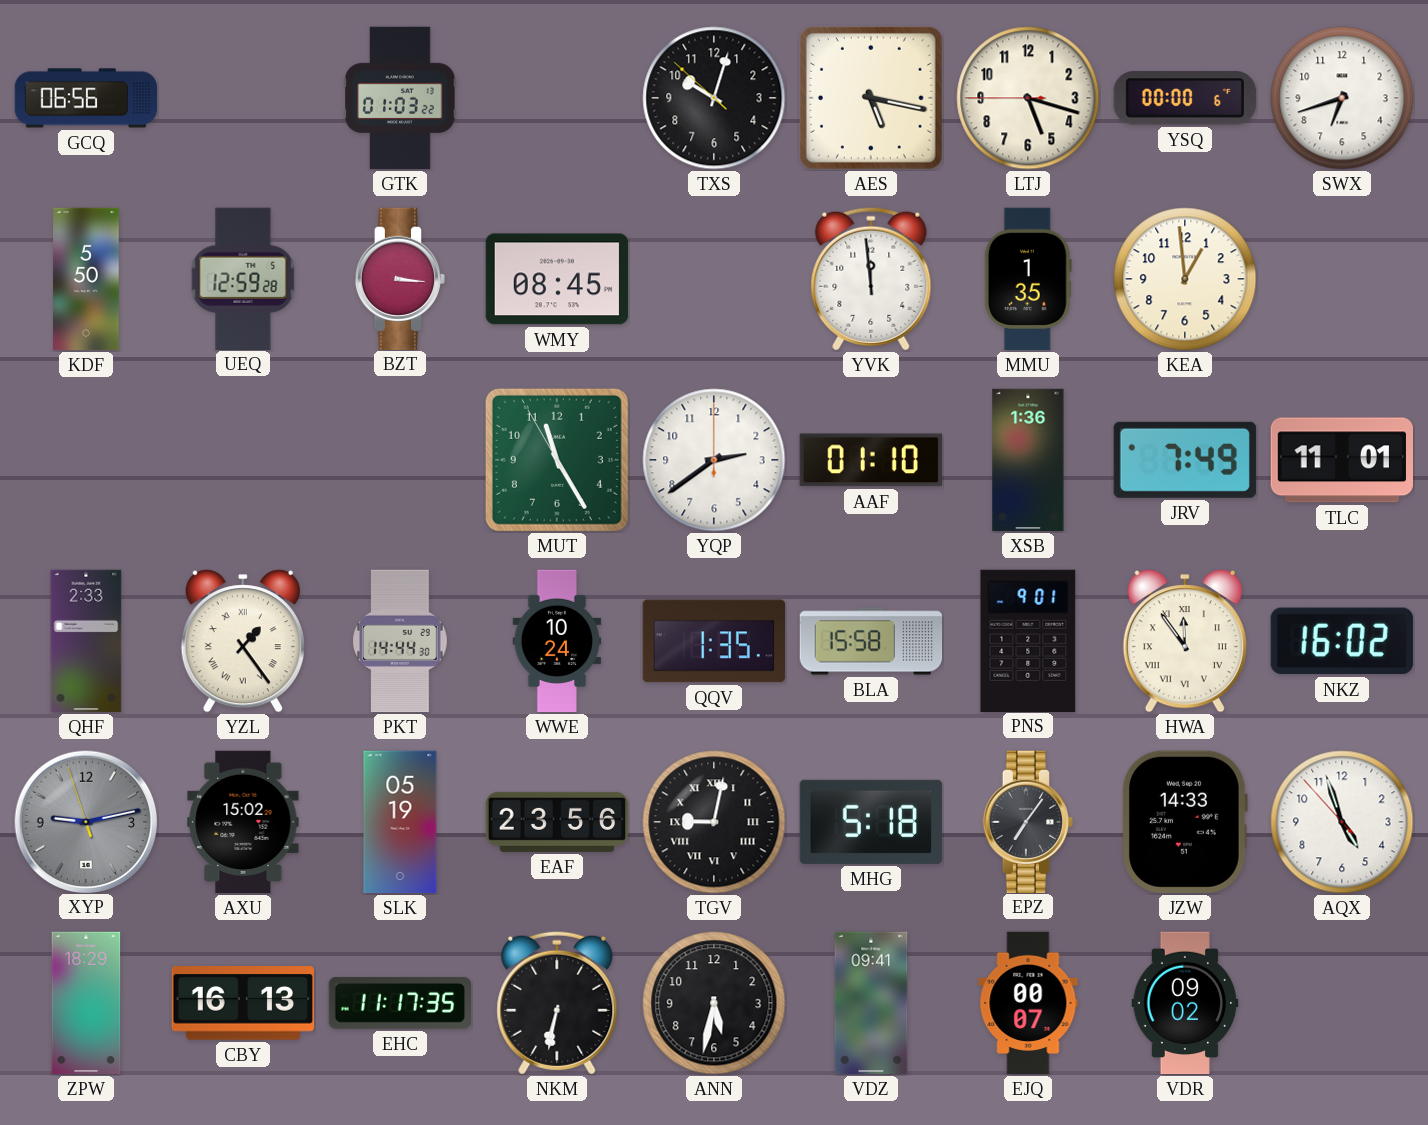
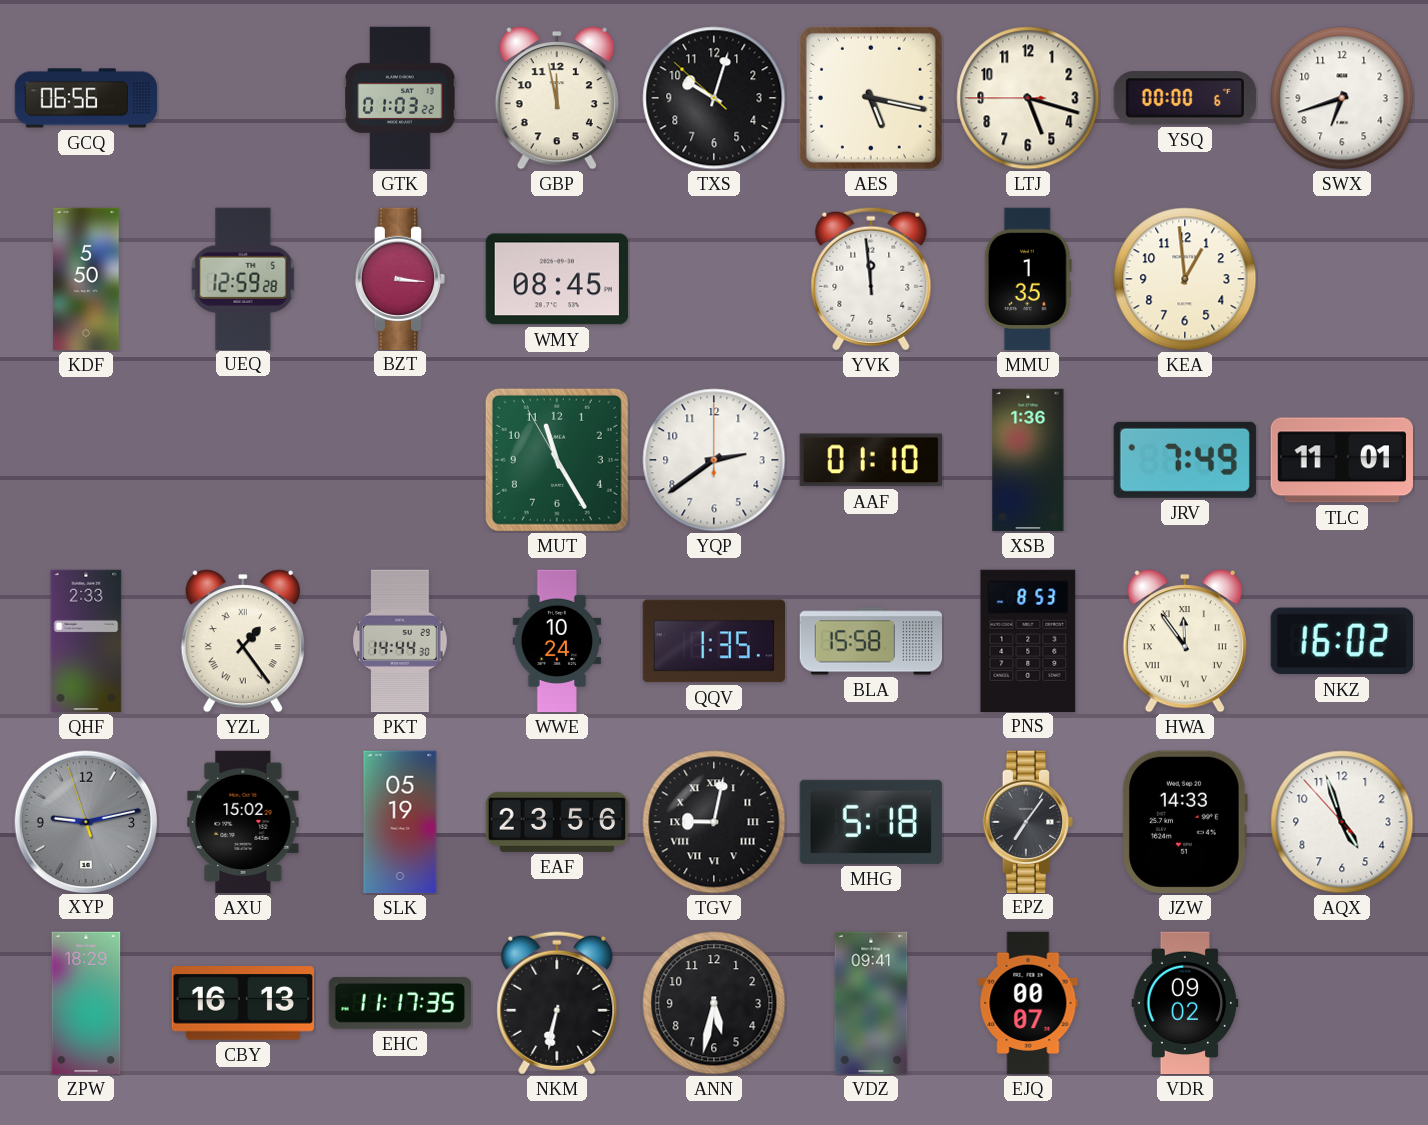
GBP: none -> 11:58
PNS: 9:01 -> 8:53
